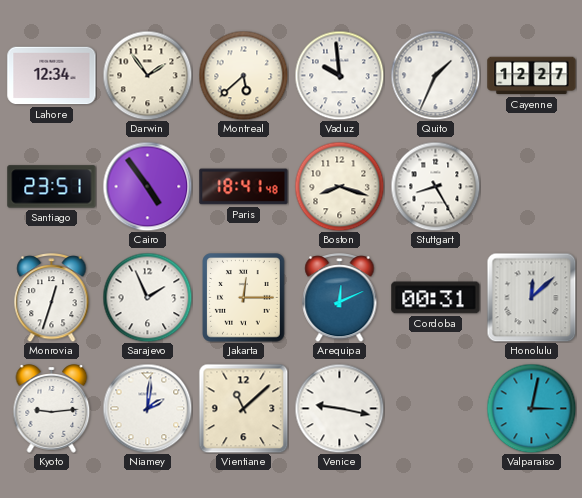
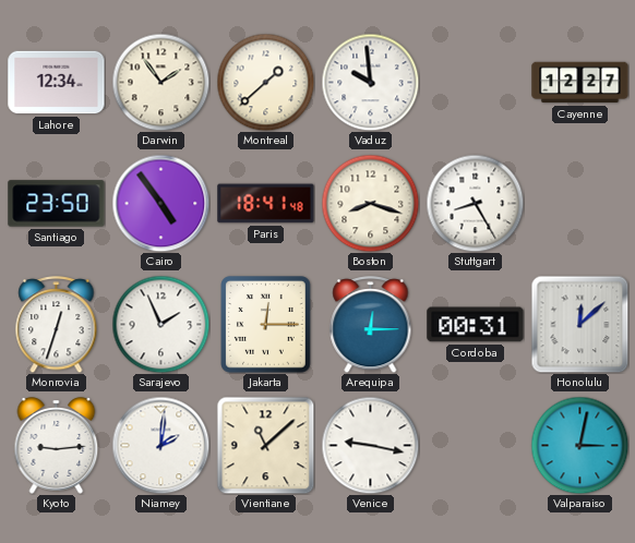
Montreal: 5:38 -> 1:38
Quito: 1:34 -> none
Santiago: 23:51 -> 23:50
Arequipa: 12:11 -> 12:15
